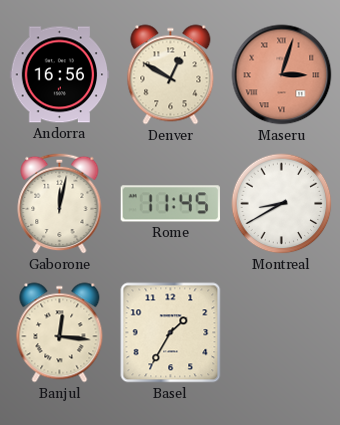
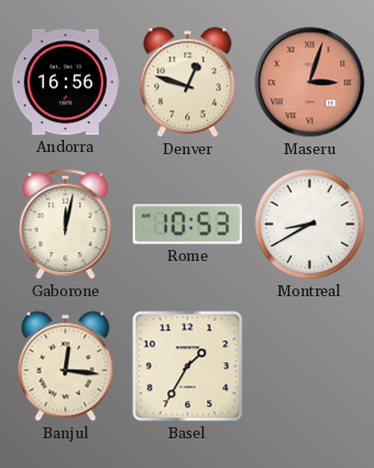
Denver: 12:50 -> 12:48
Rome: 11:45 -> 10:53
